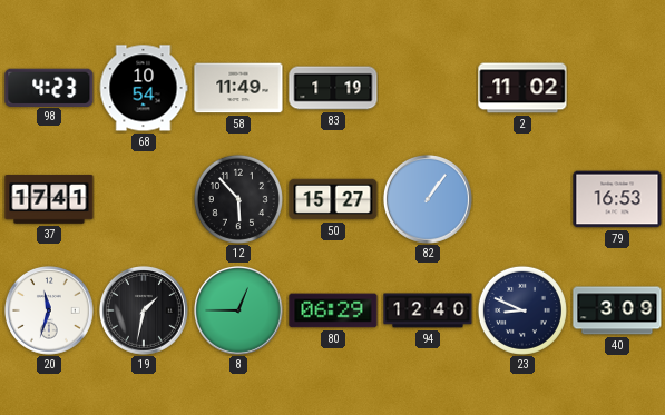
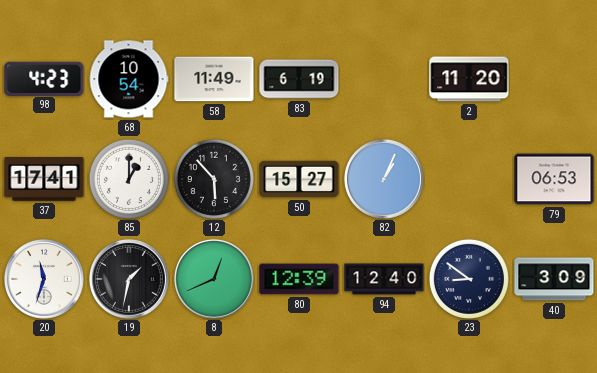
83: 1:19 -> 6:19
2: 11:02 -> 11:20
85: none -> 1:00
82: 1:06 -> 1:04
79: 16:53 -> 06:53
8: 12:45 -> 12:41
80: 06:29 -> 12:39
23: 8:49 -> 8:51
